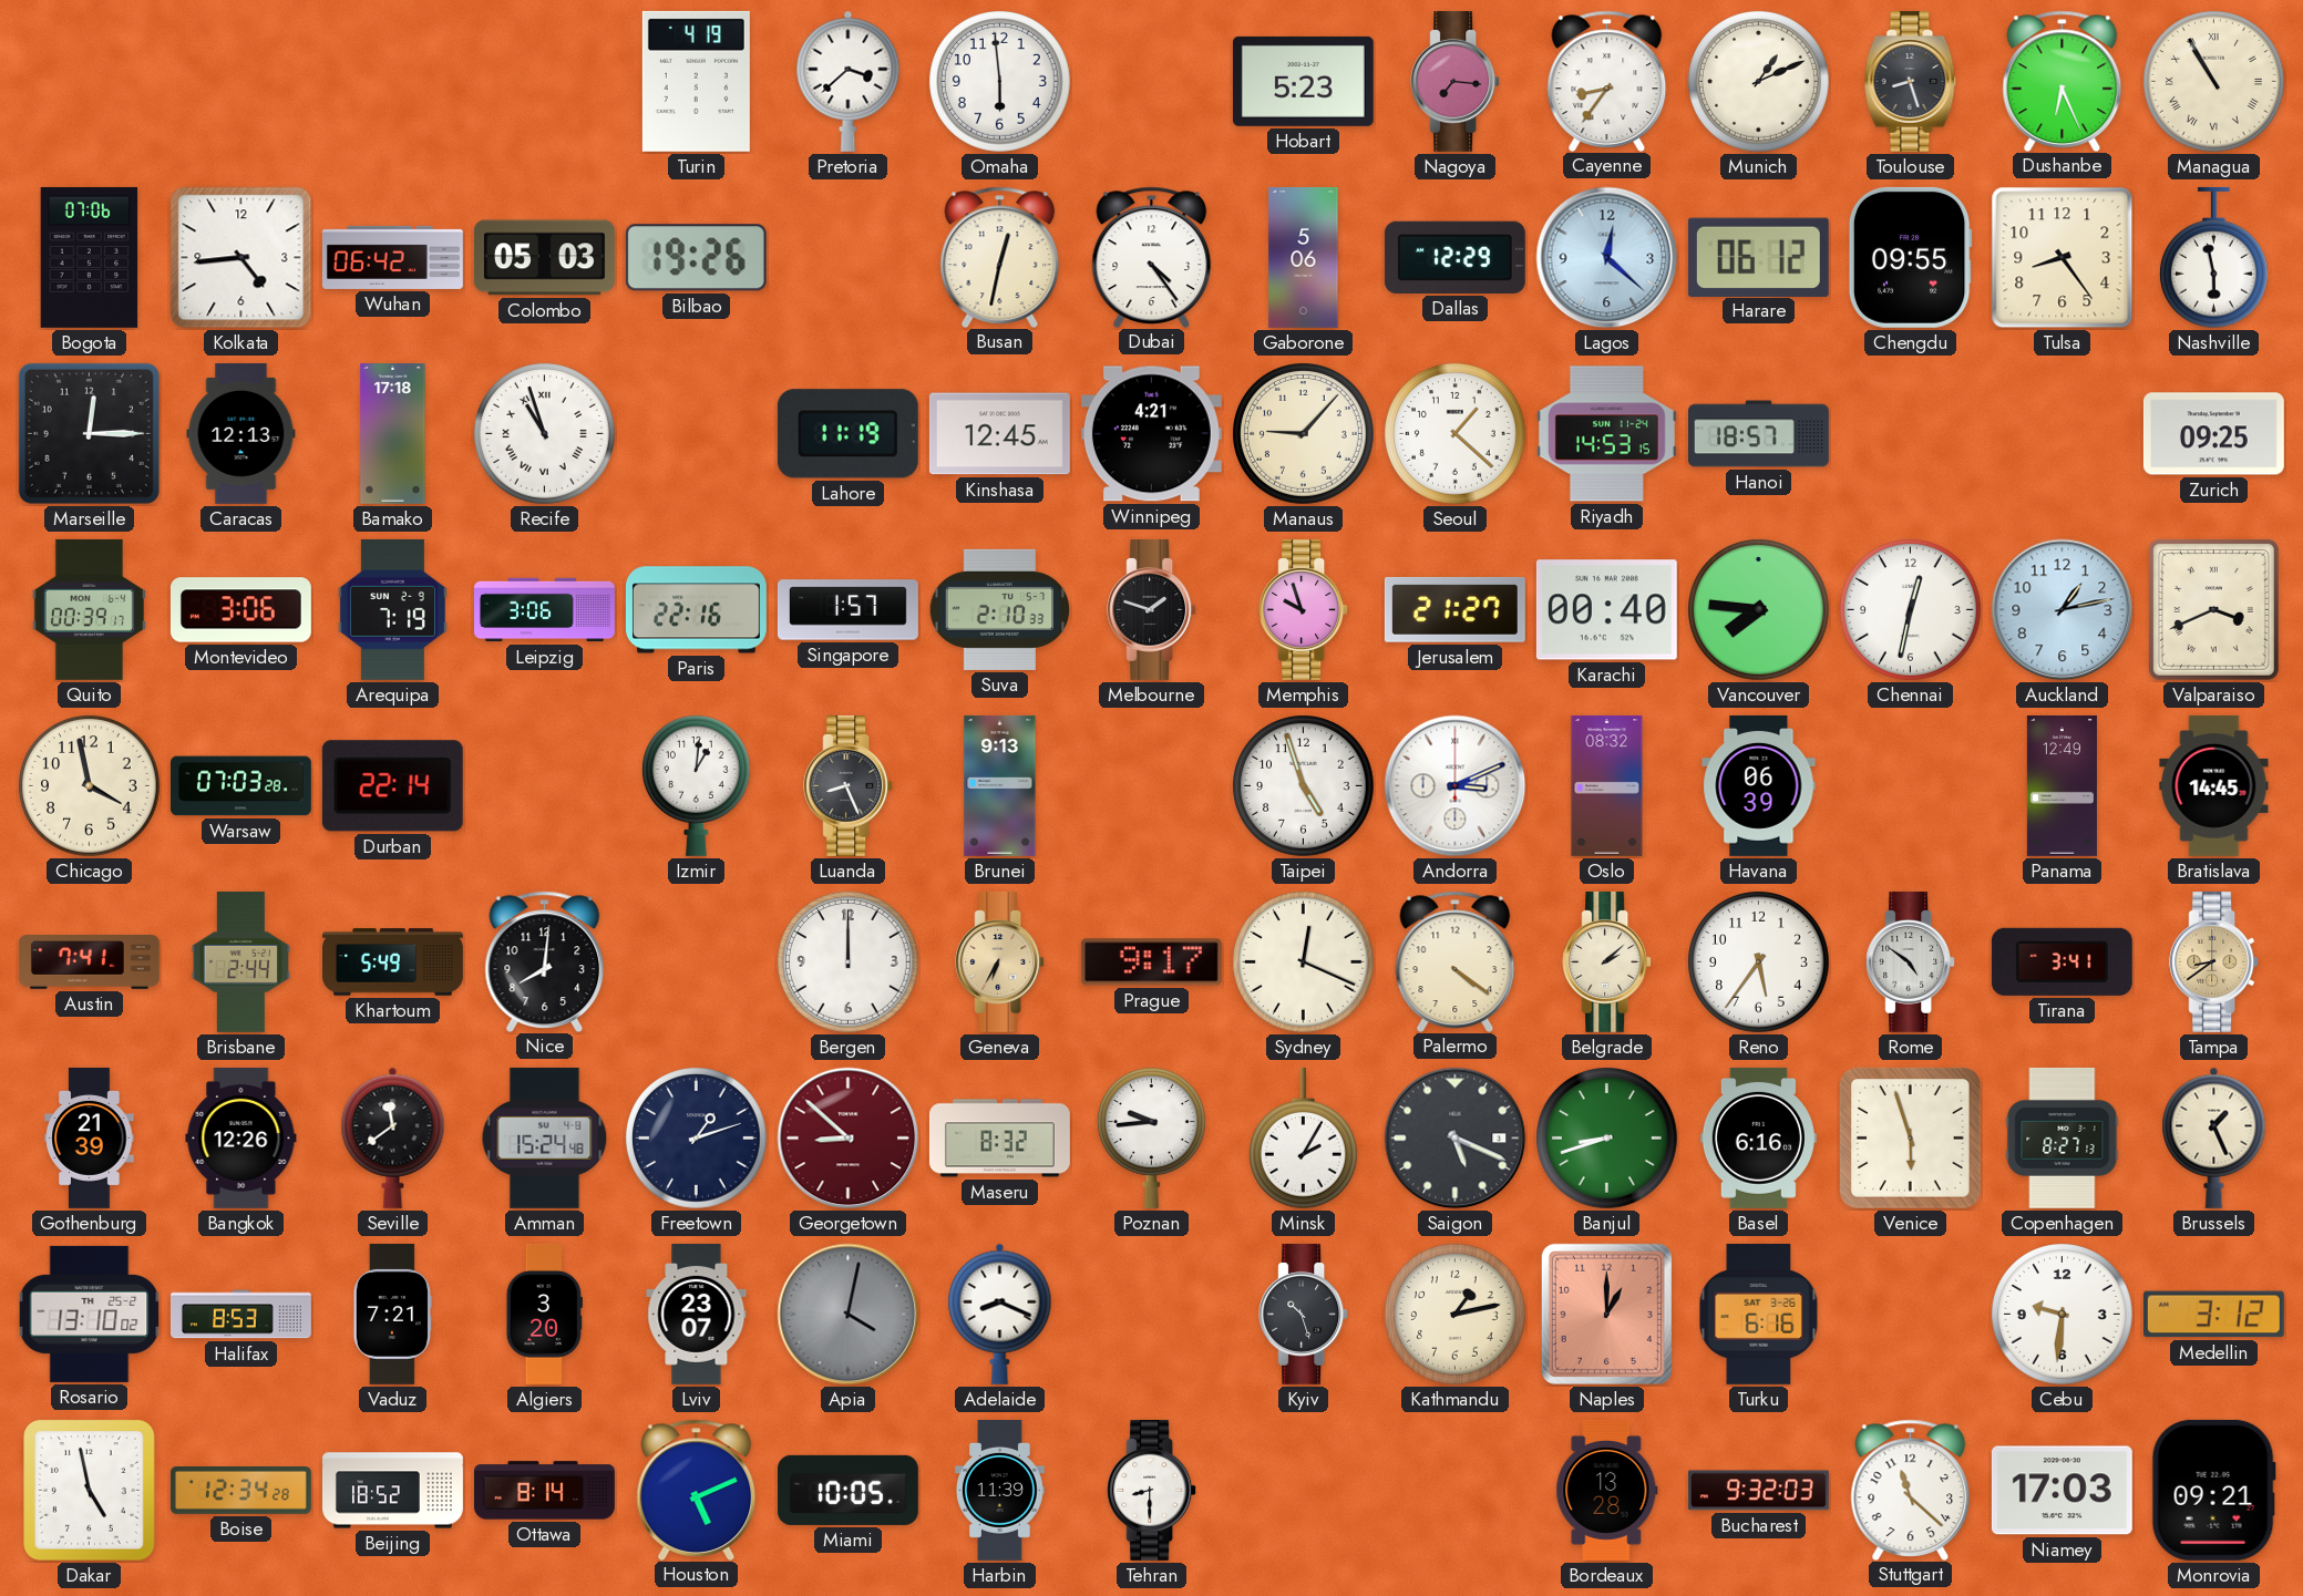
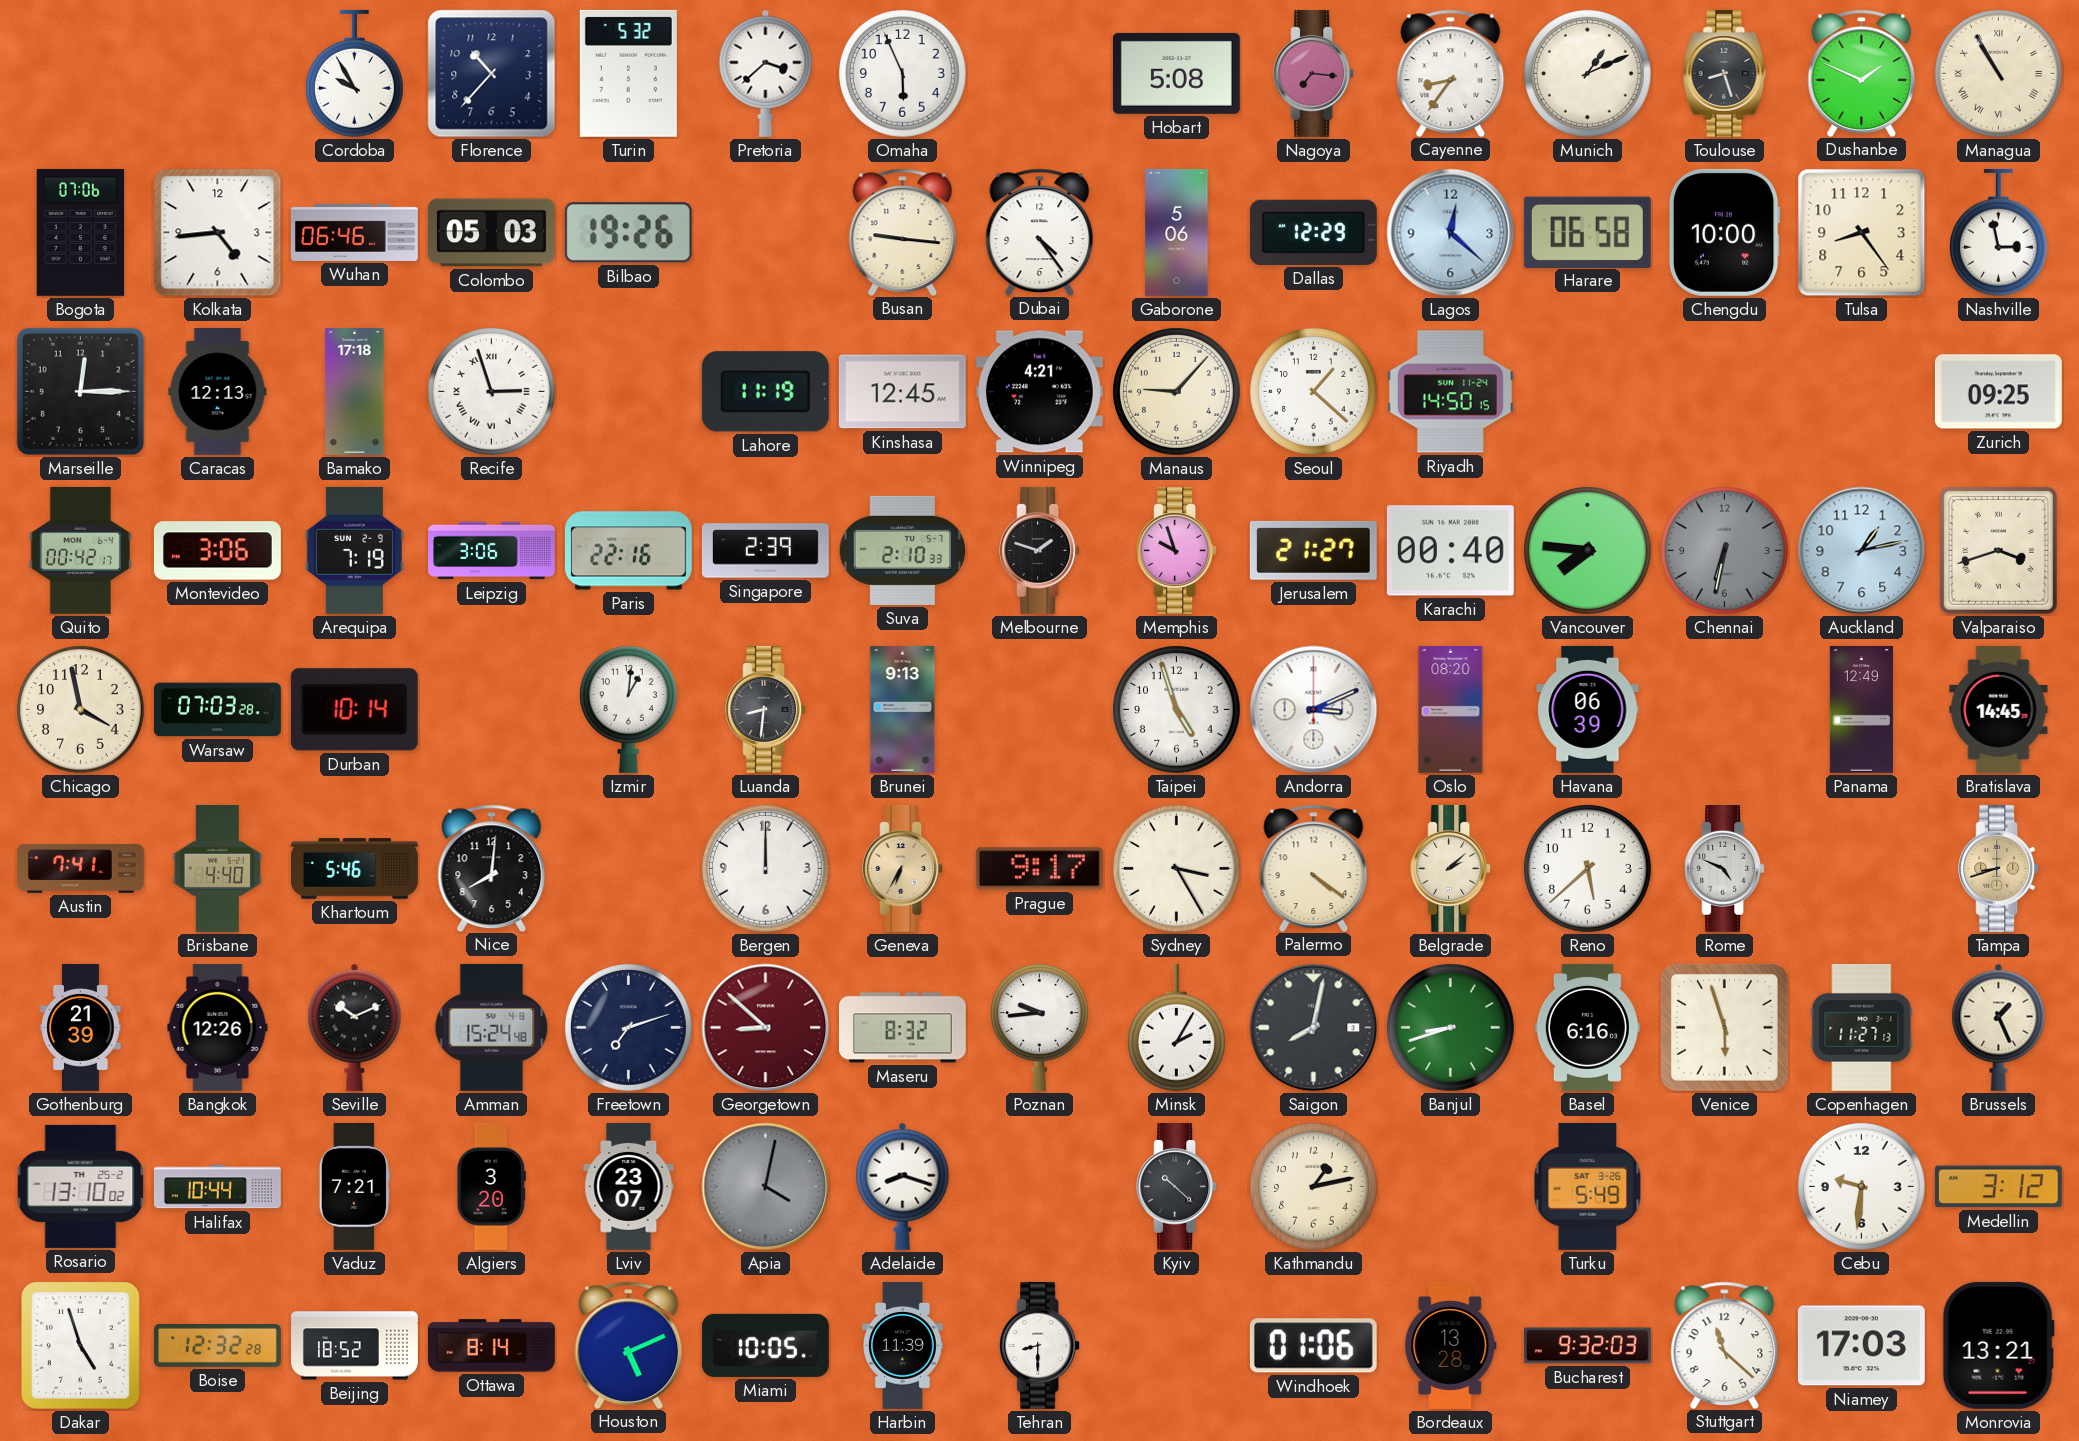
Cordoba: none -> 9:55
Florence: none -> 10:37
Turin: 4:19 -> 5:32
Omaha: 5:59 -> 5:56
Hobart: 5:23 -> 5:08
Dushanbe: 6:26 -> 1:49
Wuhan: 06:42 -> 06:46
Busan: 12:32 -> 9:16
Harare: 06:12 -> 06:58
Chengdu: 09:55 -> 10:00
Nashville: 5:58 -> 2:58
Recife: 10:57 -> 2:57
Riyadh: 14:53 -> 14:50
Hanoi: 18:57 -> none
Quito: 00:39 -> 00:42
Singapore: 1:57 -> 2:39
Chennai: 12:32 -> 6:32
Chennai dial: white -> grey
Valparaiso: 3:41 -> 3:42
Durban: 22:14 -> 10:14
Luanda: 8:26 -> 8:31
Oslo: 08:32 -> 08:20
Brisbane: 2:44 -> 4:40
Khartoum: 5:49 -> 5:46
Sydney: 12:19 -> 3:25
Reno: 5:36 -> 5:38
Rome: 4:51 -> 4:49
Tirana: 3:41 -> none
Tampa: 8:39 -> 8:42
Seville: 11:39 -> 10:11
Freetown: 1:12 -> 7:12
Saigon: 5:19 -> 8:02
Copenhagen: 8:27 -> 11:27
Halifax: 8:53 -> 10:44
Adelaide: 8:19 -> 8:18
Kyiv: 10:27 -> 10:22
Naples: 1:00 -> none
Turku: 6:16 -> 5:49
Dakar: 4:58 -> 4:57
Boise: 12:34 -> 12:32
Windhoek: none -> 01:06
Monrovia: 09:21 -> 13:21
